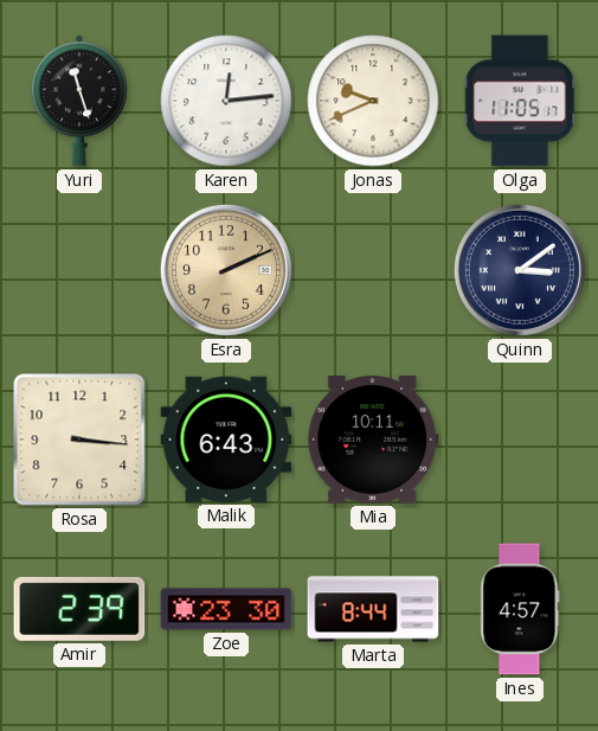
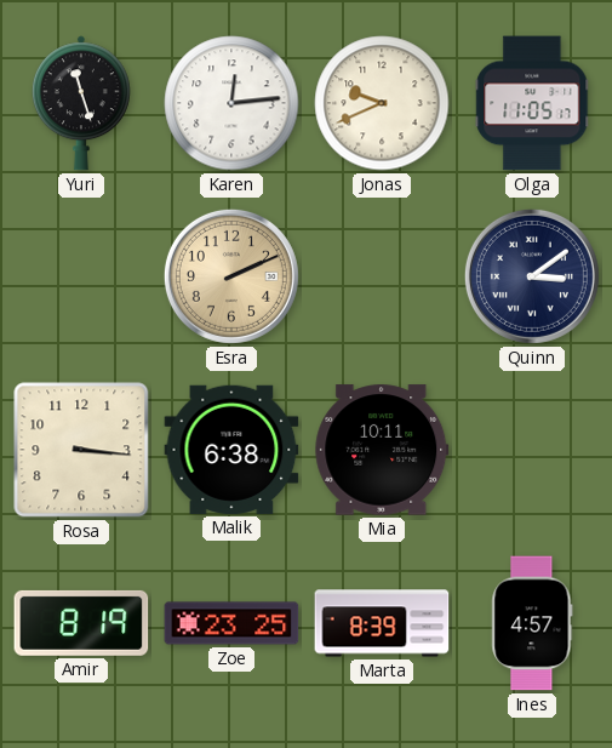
Malik: 6:43 -> 6:38
Amir: 2:39 -> 8:19
Zoe: 23:30 -> 23:25
Marta: 8:44 -> 8:39
